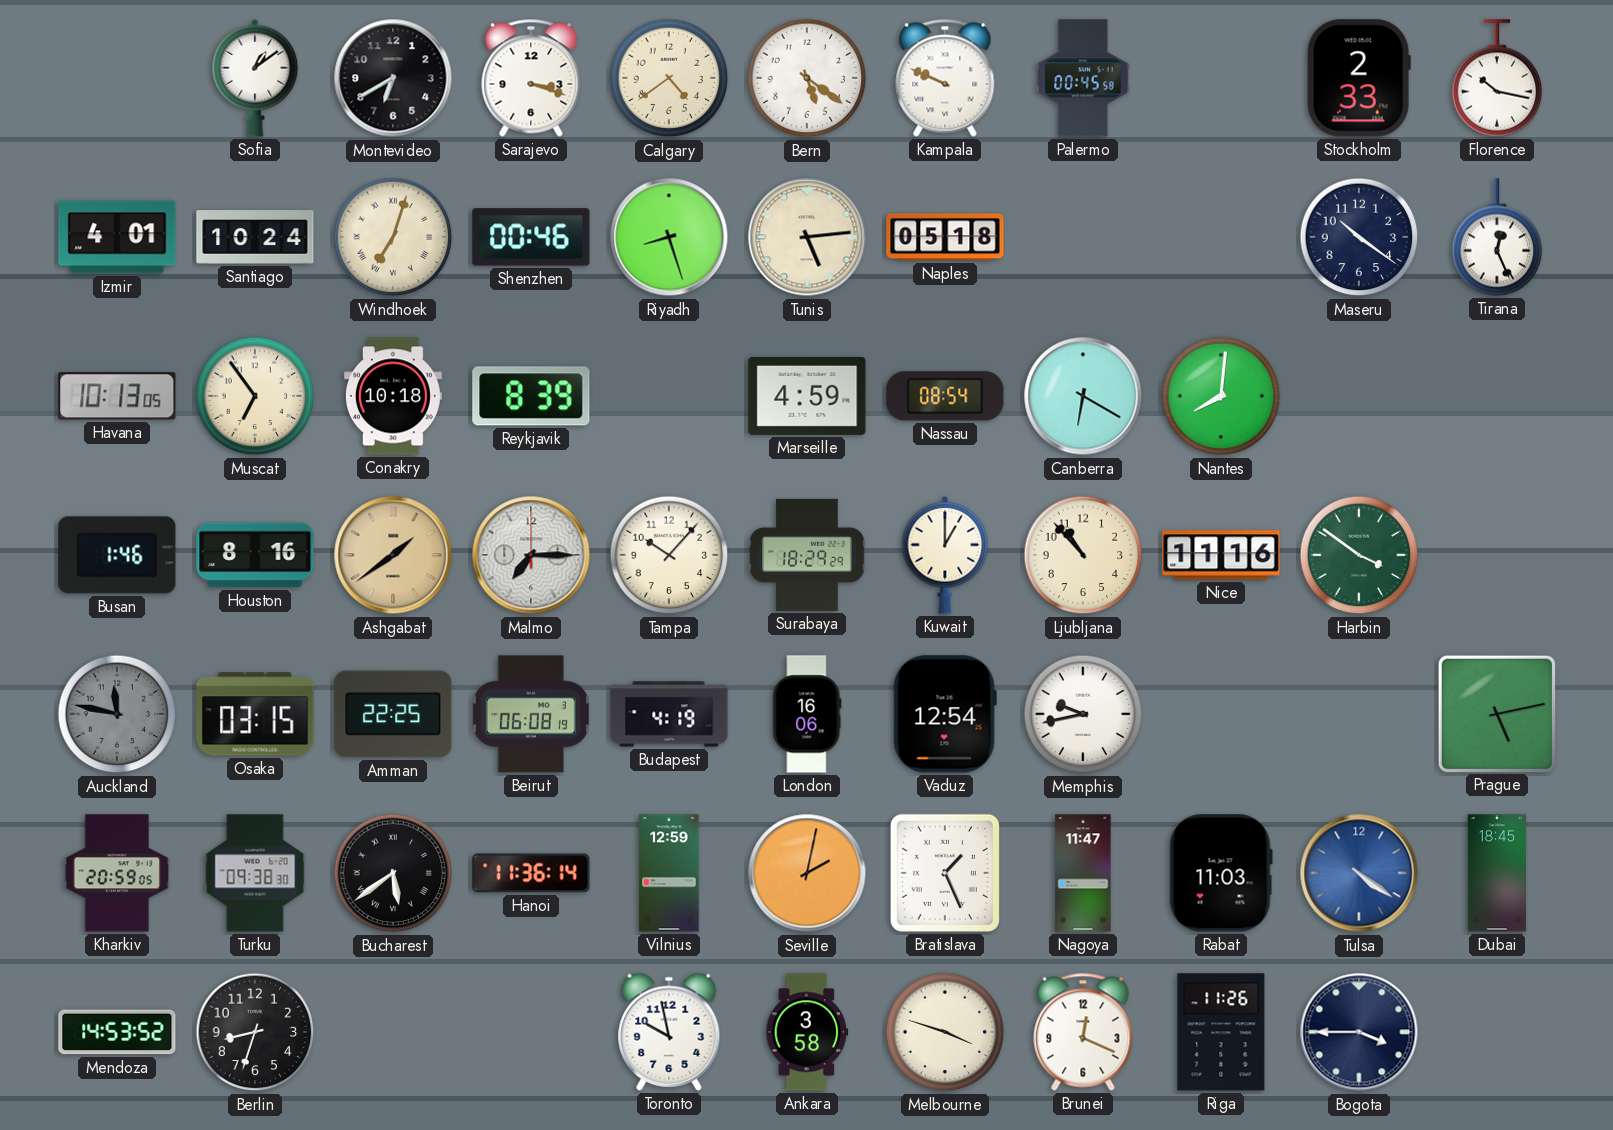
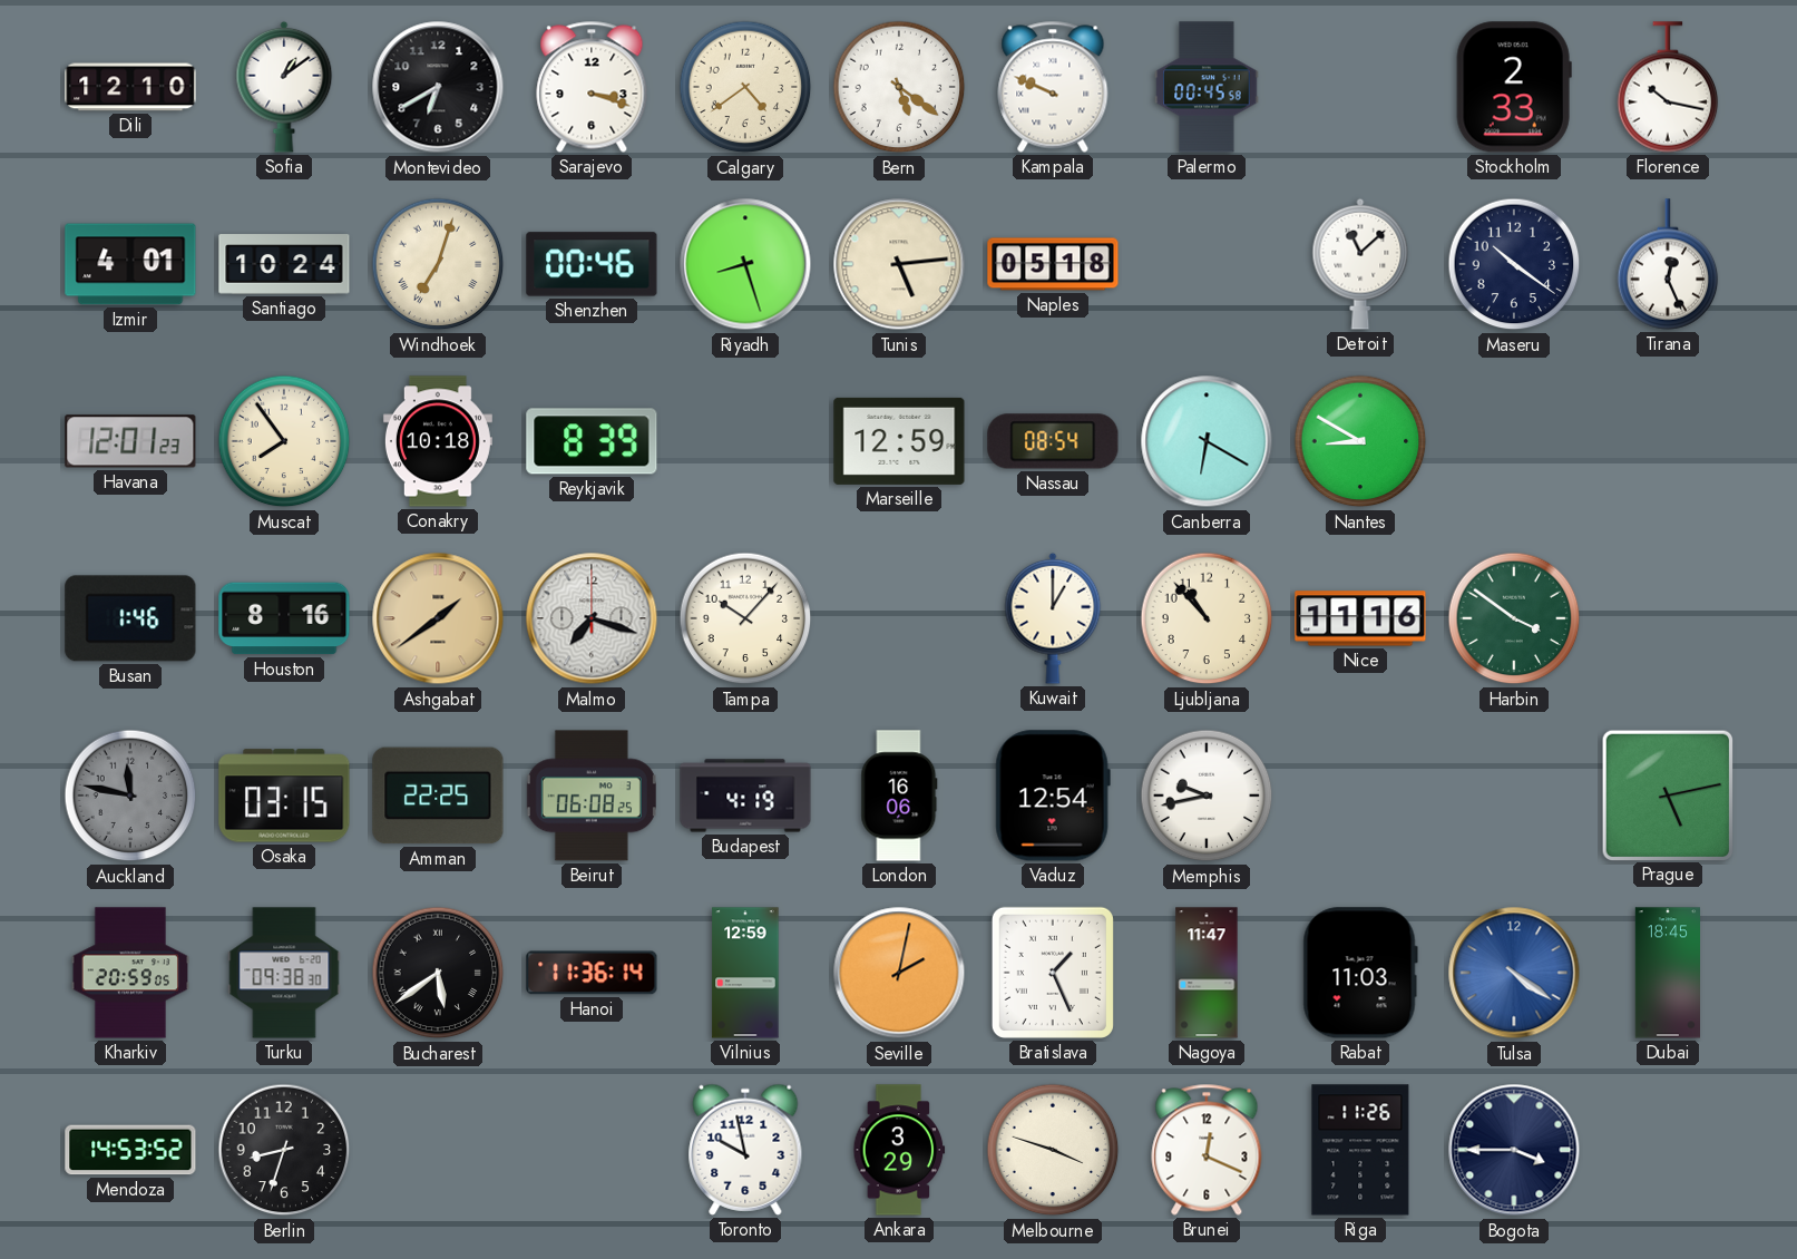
Dili: none -> 12:10
Detroit: none -> 11:08
Havana: 10:13 -> 12:01
Muscat: 6:54 -> 7:54
Marseille: 4:59 -> 12:59
Nantes: 8:01 -> 8:50
Malmo: 7:15 -> 7:18
Surabaya: 18:29 -> none
Beirut: 06:08:19 -> 06:08:25
Ankara: 3:58 -> 3:29
